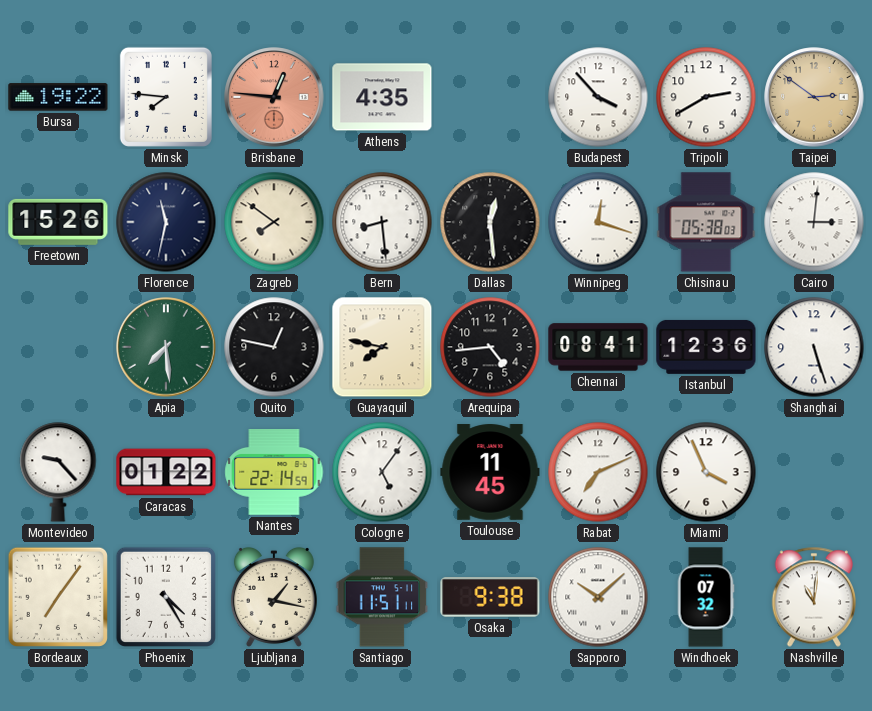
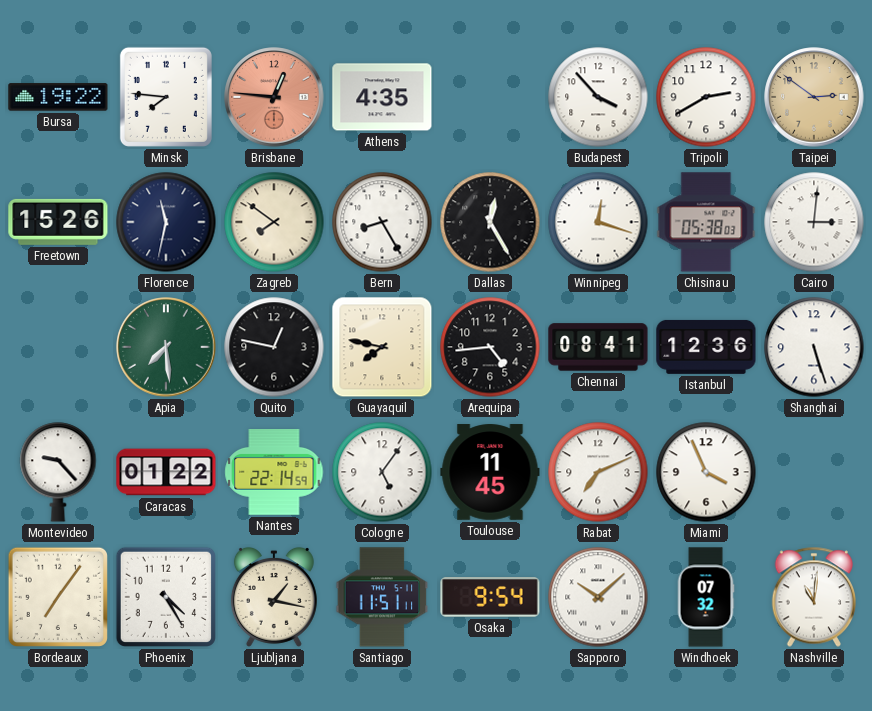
Bern: 8:29 -> 8:25
Dallas: 12:29 -> 12:25
Osaka: 9:38 -> 9:54
